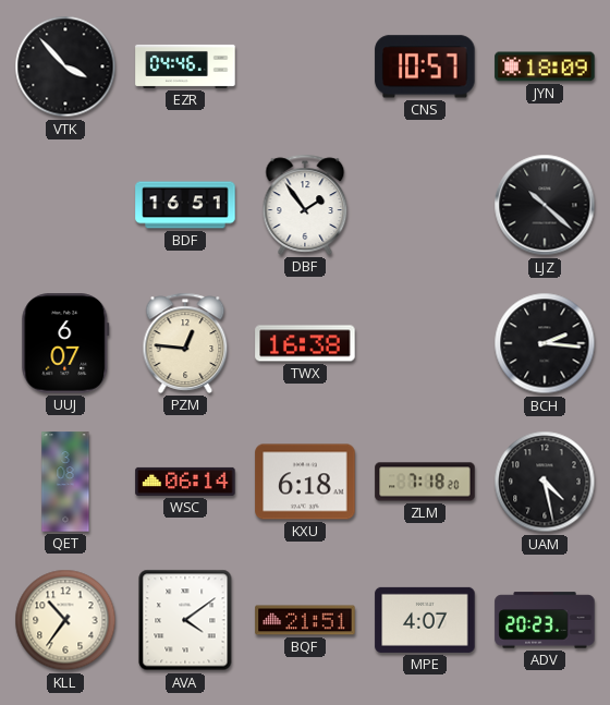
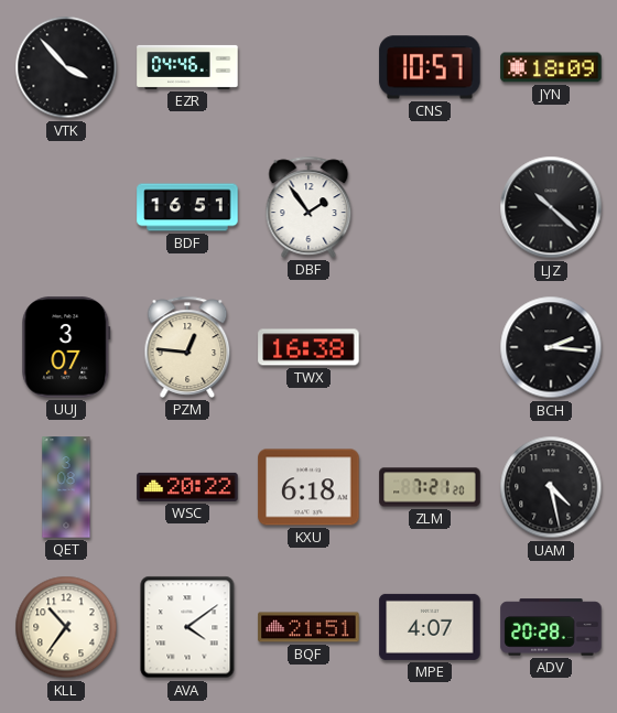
UUJ: 6:07 -> 3:07
WSC: 06:14 -> 20:22
ZLM: 7:18 -> 7:21
ADV: 20:23 -> 20:28
